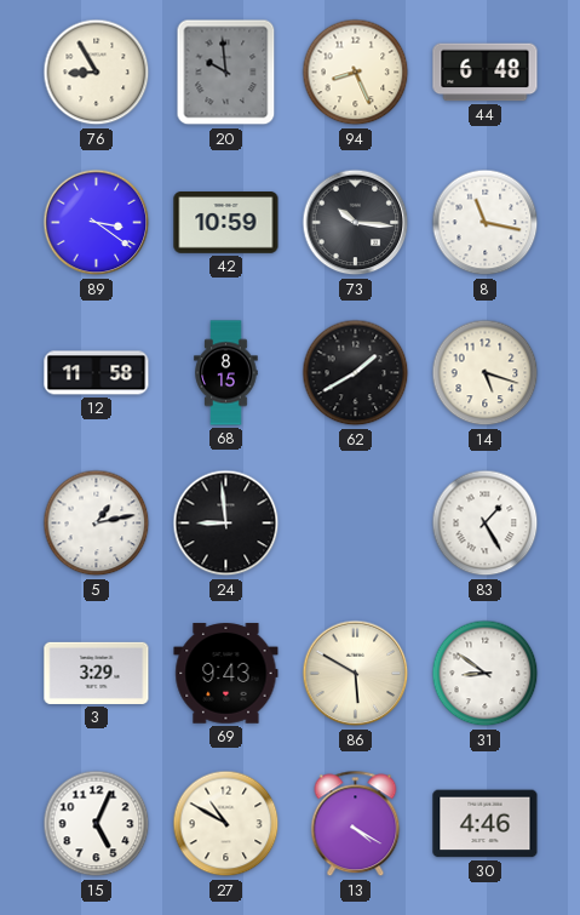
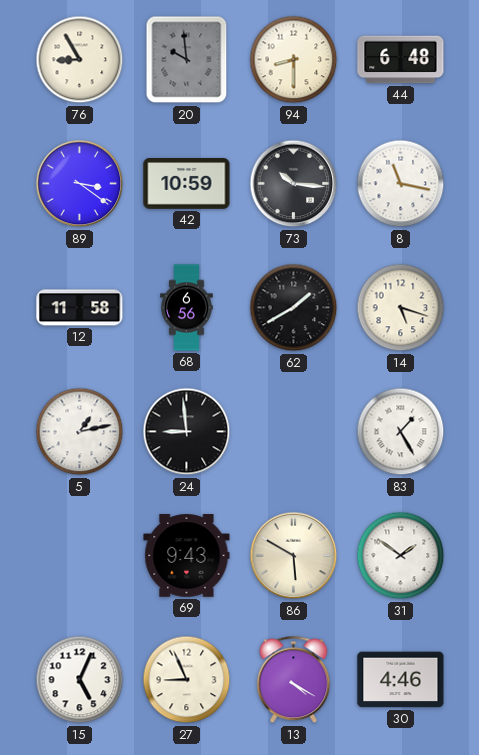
94: 8:26 -> 8:30
68: 8:15 -> 6:56
3: 3:29 -> none
31: 8:51 -> 1:51
27: 10:50 -> 8:56
